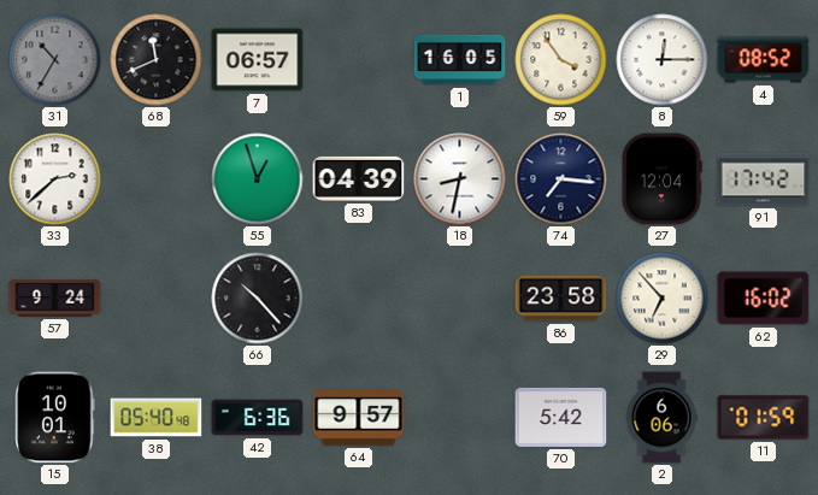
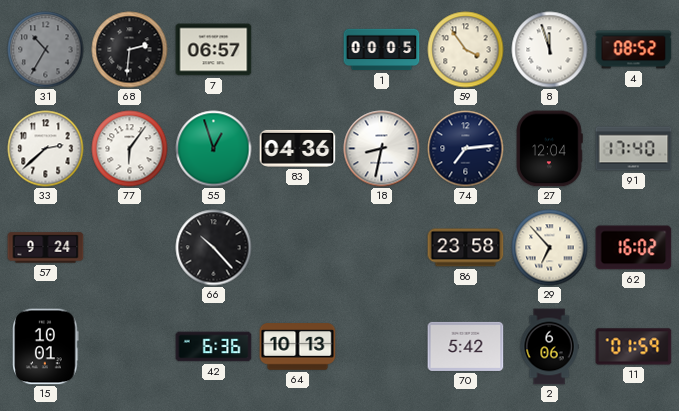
68: 11:41 -> 2:31
1: 16:05 -> 00:05
8: 12:15 -> 11:57
77: none -> 6:06
83: 04:39 -> 04:36
74: 7:16 -> 7:14
91: 17:42 -> 17:40
38: 05:40 -> none
64: 9:57 -> 10:13
